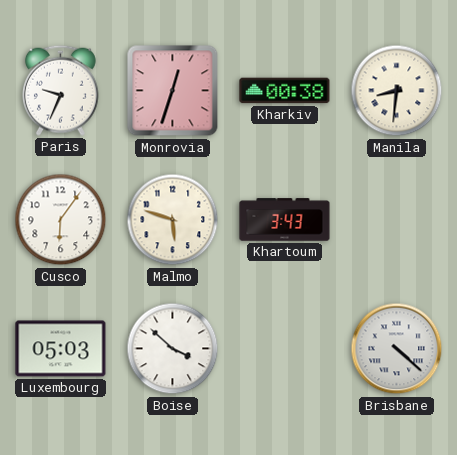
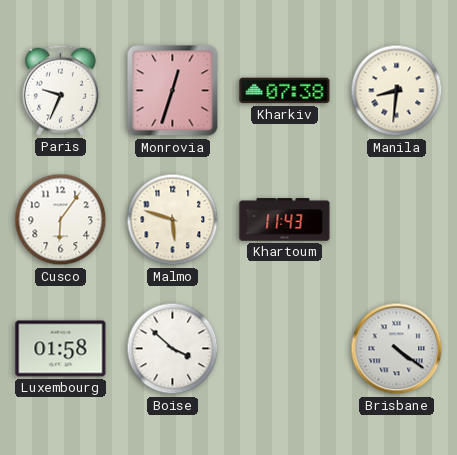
Kharkiv: 00:38 -> 07:38
Khartoum: 3:43 -> 11:43
Luxembourg: 05:03 -> 01:58
Brisbane: 4:22 -> 4:21
